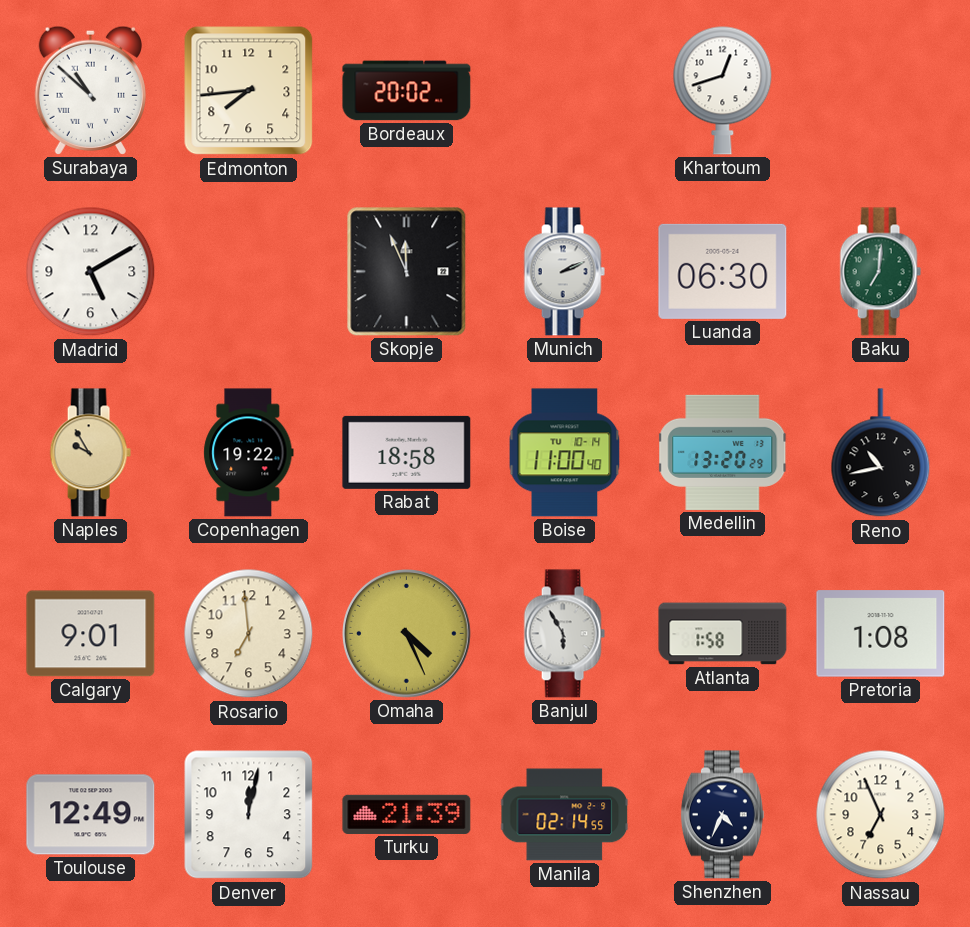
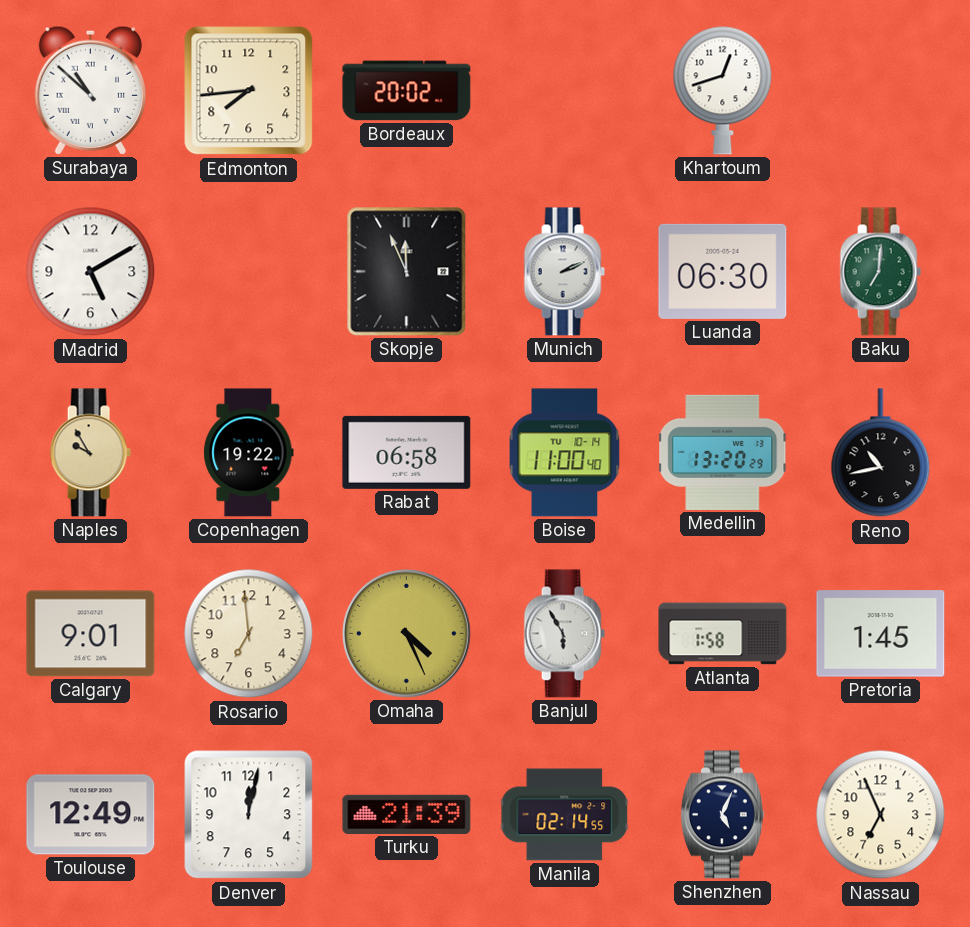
Rabat: 18:58 -> 06:58
Pretoria: 1:08 -> 1:45
Shenzhen: 4:34 -> 5:04
